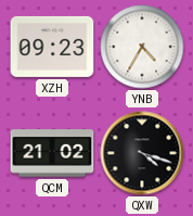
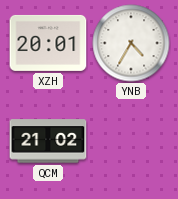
XZH: 09:23 -> 20:01
QXW: 4:18 -> none
